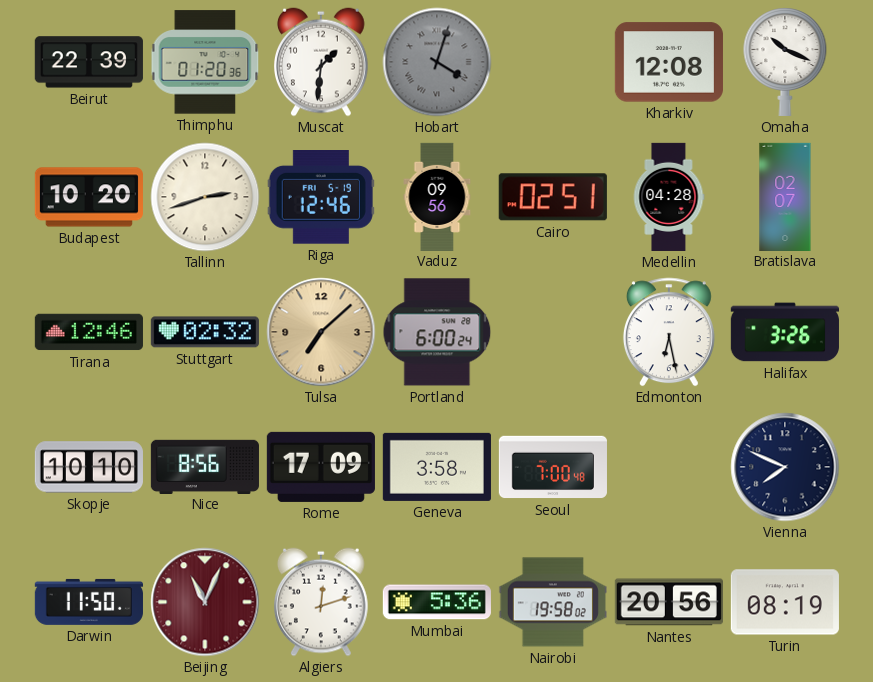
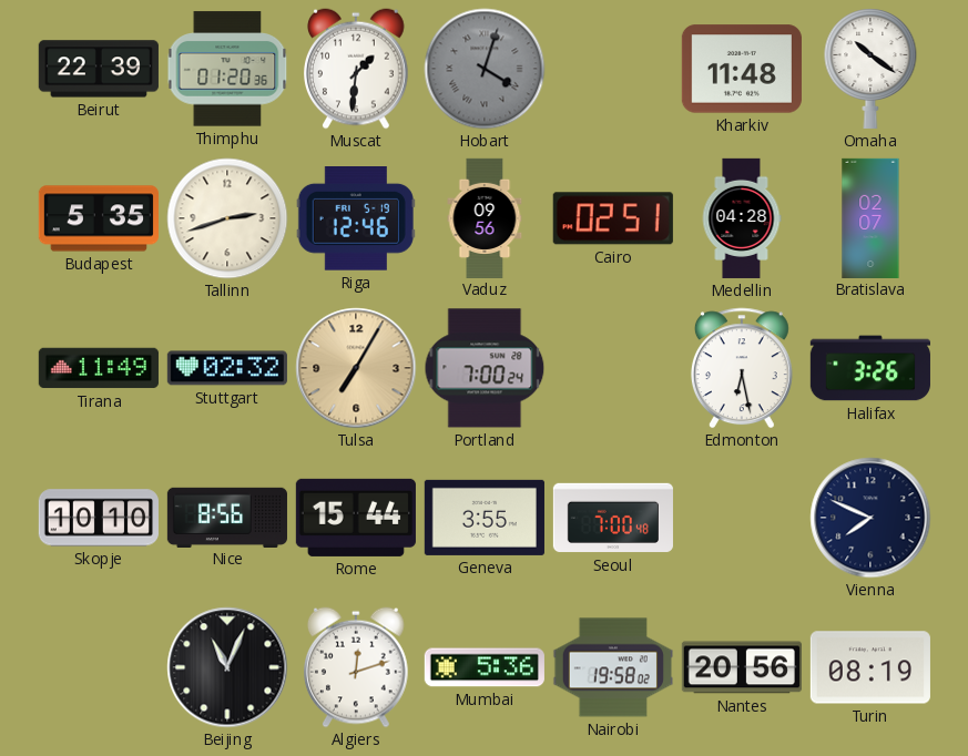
Kharkiv: 12:08 -> 11:48
Omaha: 10:19 -> 10:21
Budapest: 10:20 -> 5:35
Tirana: 12:46 -> 11:49
Tulsa: 7:08 -> 7:05
Portland: 6:00 -> 7:00
Rome: 17:09 -> 15:44
Geneva: 3:58 -> 3:55
Darwin: 11:50 -> none
Beijing dial: burgundy -> black
